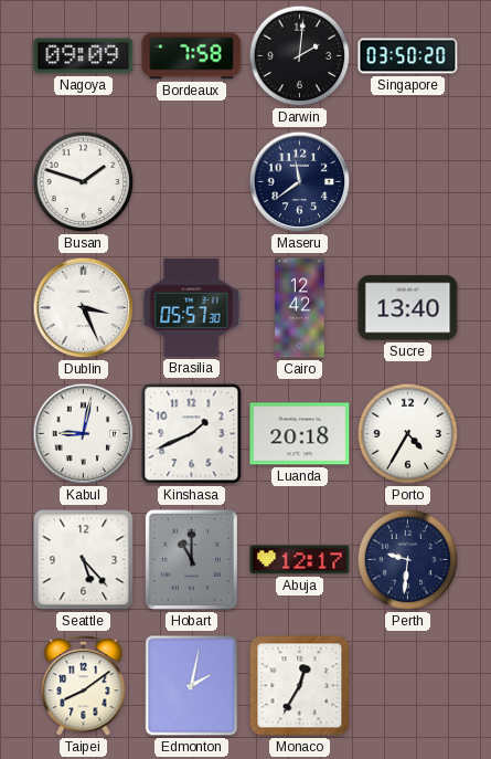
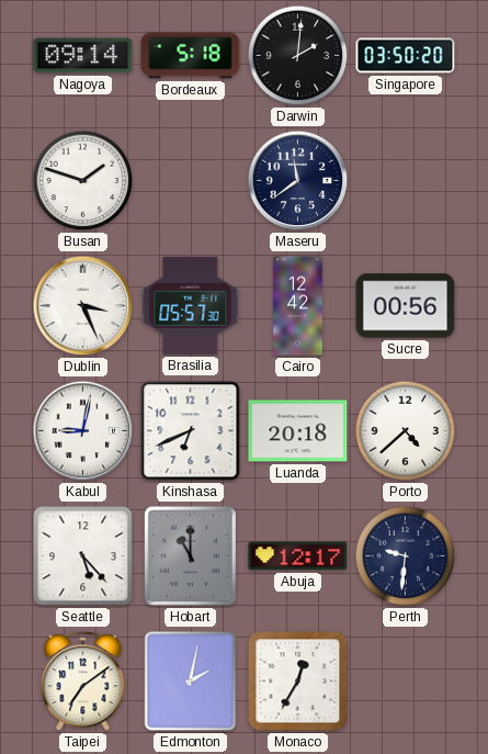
Nagoya: 09:09 -> 09:14
Bordeaux: 7:58 -> 5:18
Sucre: 13:40 -> 00:56
Kinshasa: 1:41 -> 6:41
Porto: 4:35 -> 4:38
Taipei: 8:09 -> 7:09
